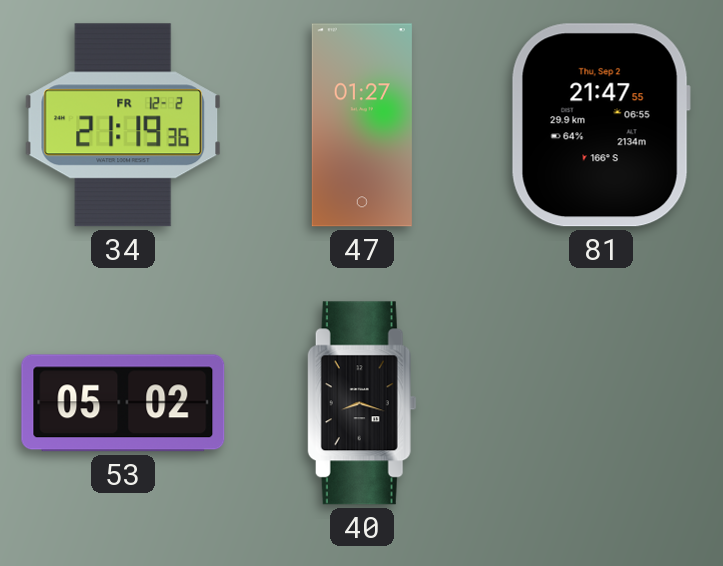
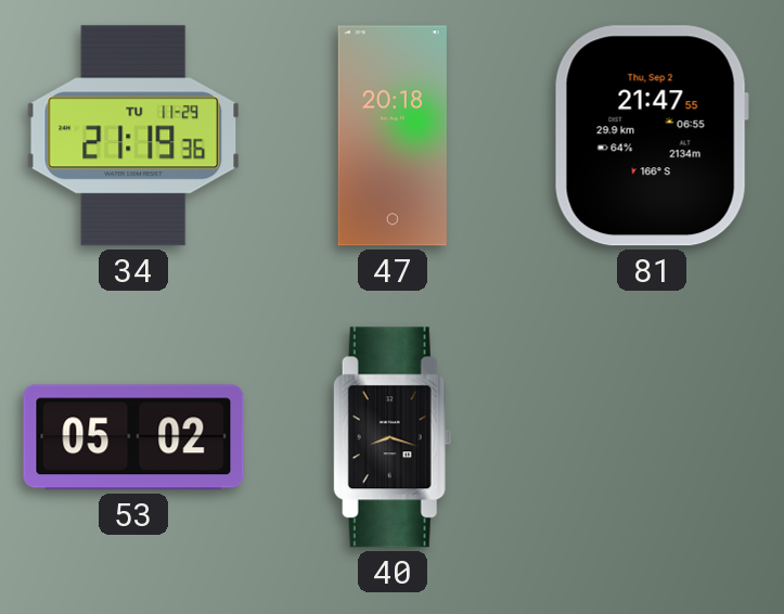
34 date: FR 12-2 -> TU 11-29
47: 01:27 -> 20:18
